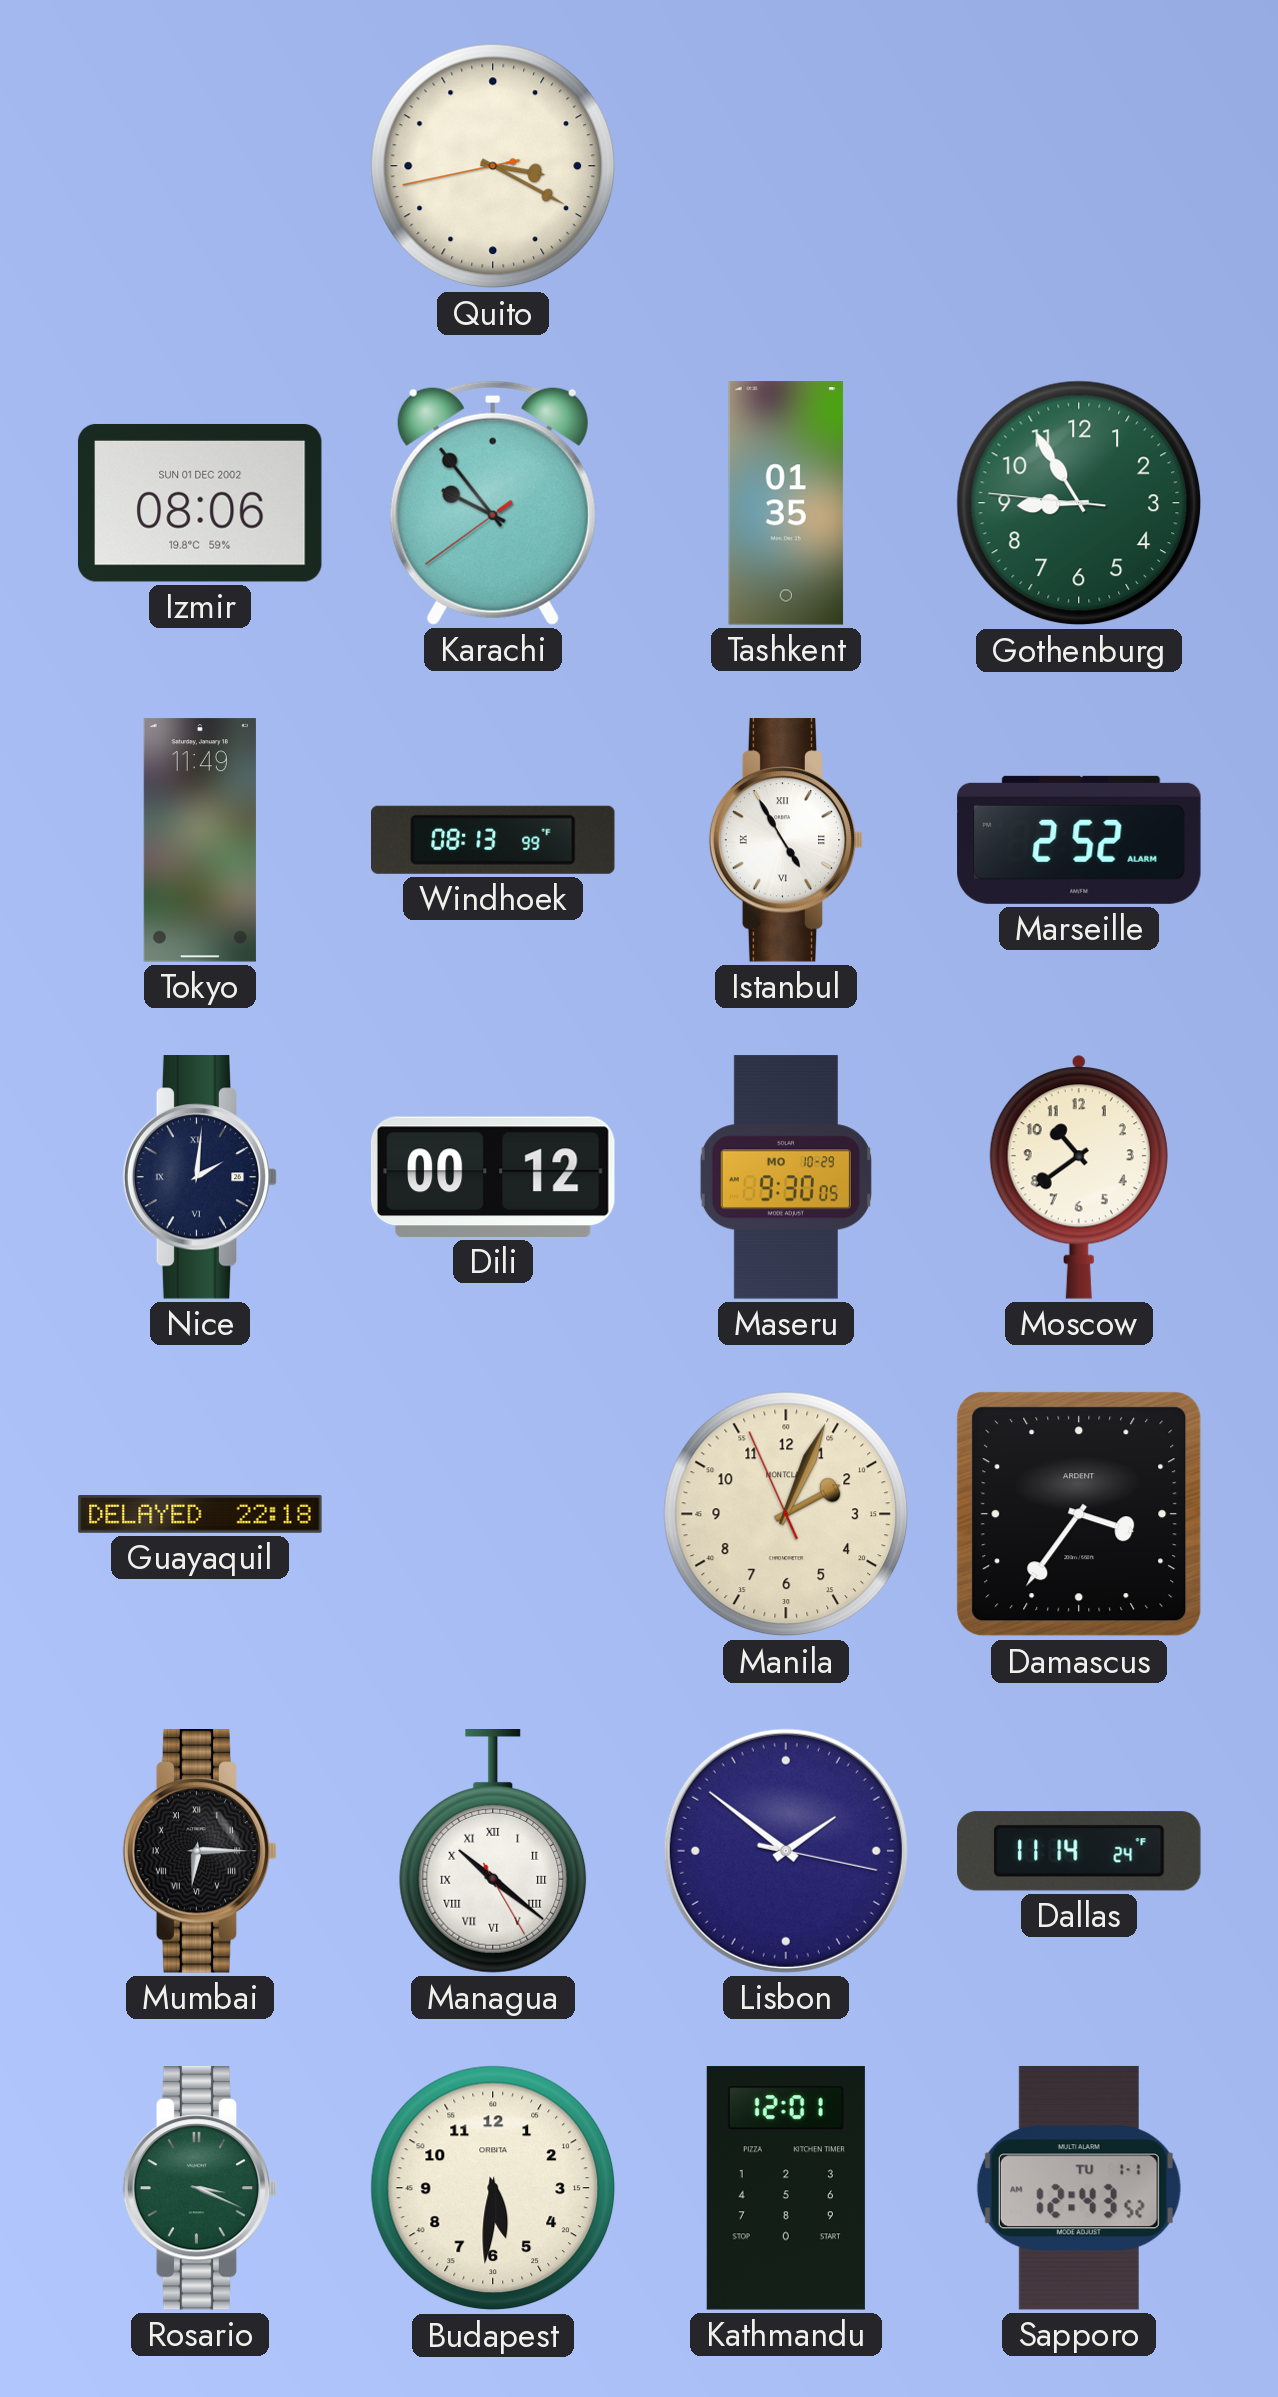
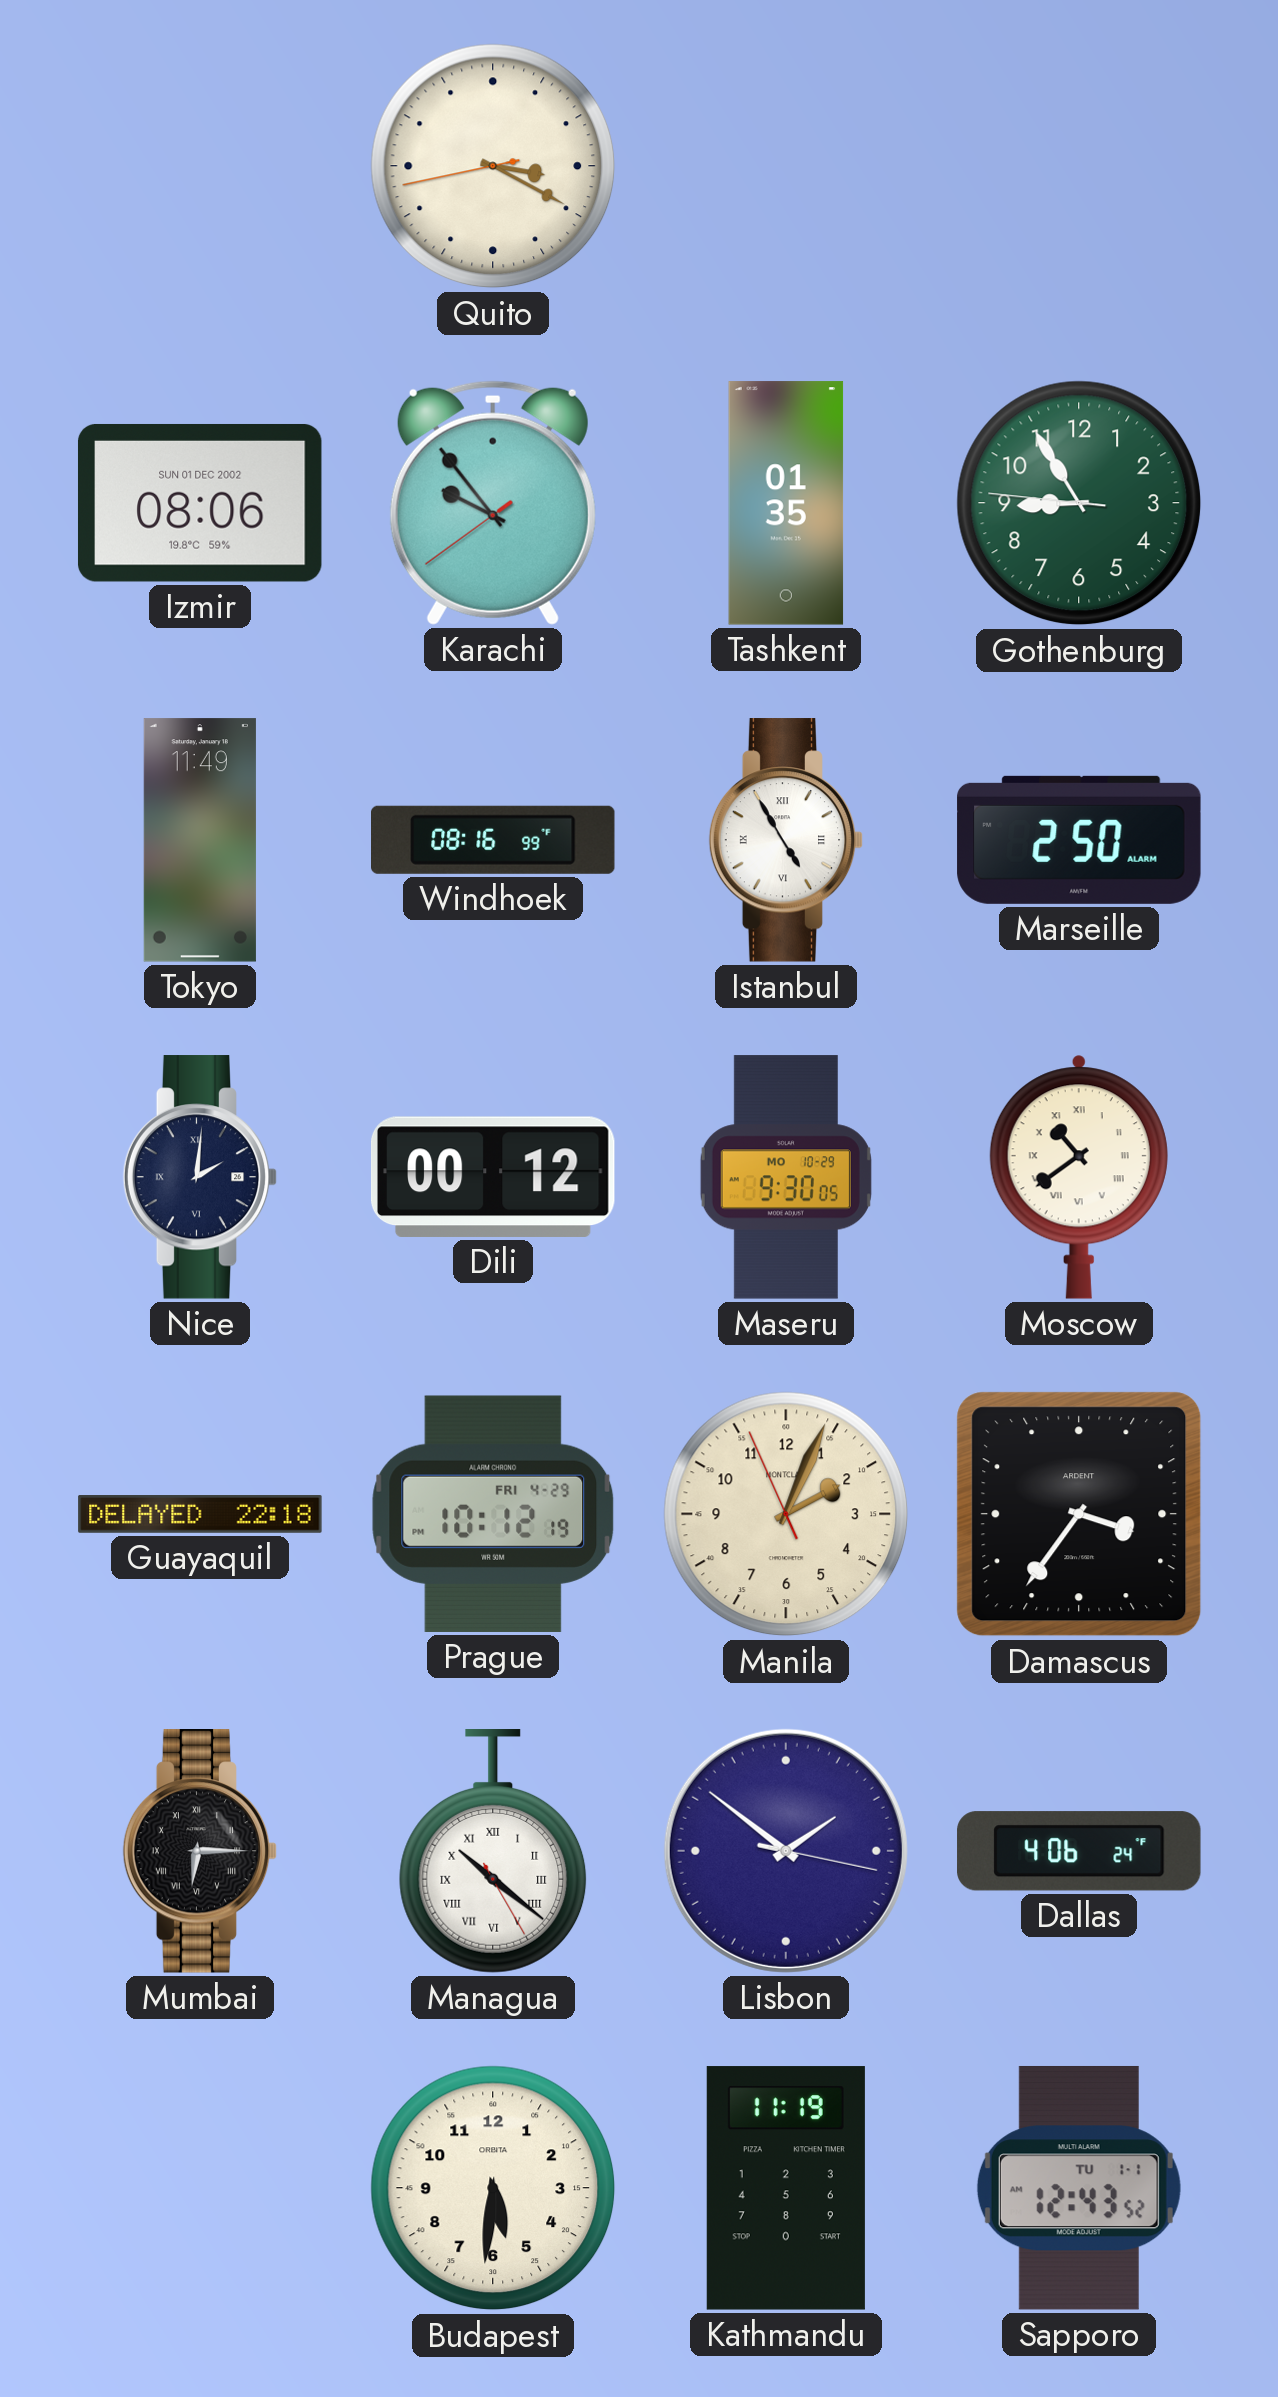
Windhoek: 08:13 -> 08:16
Marseille: 2:52 -> 2:50
Moscow numerals: Arabic -> Roman
Prague: none -> 10:12
Dallas: 11:14 -> 4:06
Rosario: 3:19 -> none
Kathmandu: 12:01 -> 11:19
